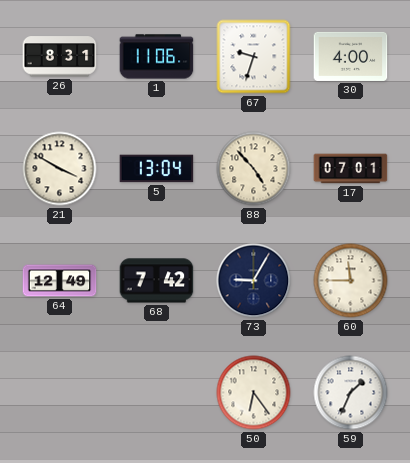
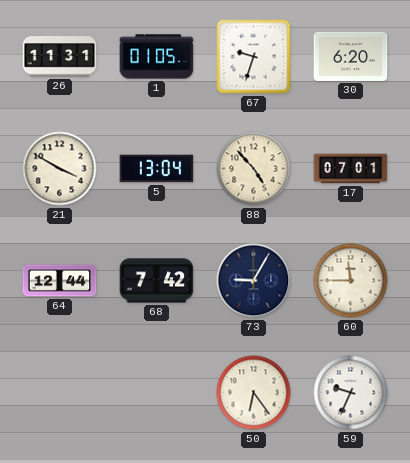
26: 8:31 -> 11:31
1: 11:06 -> 01:05
30: 4:00 -> 6:20
64: 12:49 -> 12:44
59: 1:34 -> 9:34
